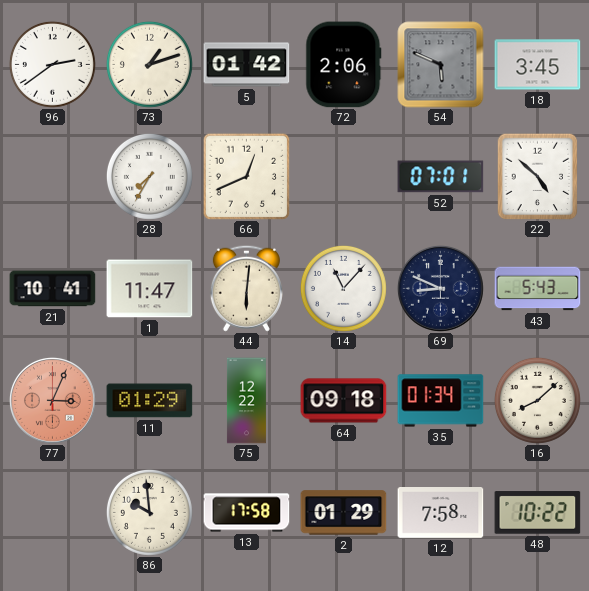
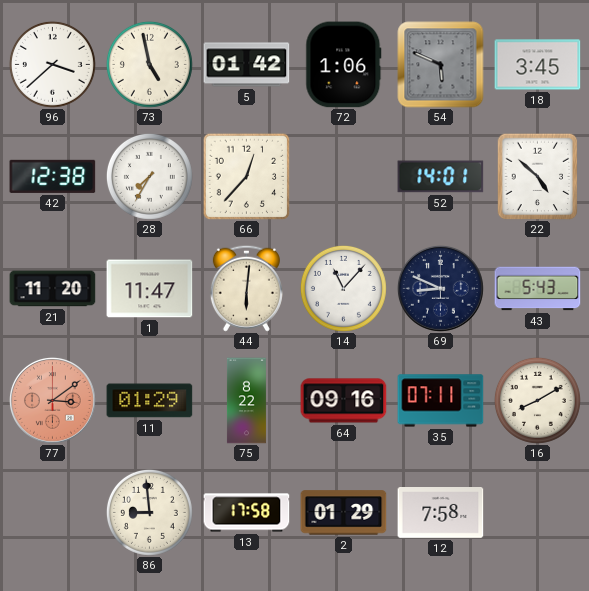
96: 2:39 -> 3:38
73: 1:12 -> 4:58
72: 2:06 -> 1:06
42: none -> 12:38
66: 12:41 -> 12:37
52: 07:01 -> 14:01
21: 10:41 -> 11:20
77: 3:04 -> 3:09
75: 12:22 -> 8:22
64: 09:18 -> 09:16
35: 01:34 -> 07:11
16: 8:08 -> 8:10
86: 9:59 -> 8:59
48: 10:22 -> none
